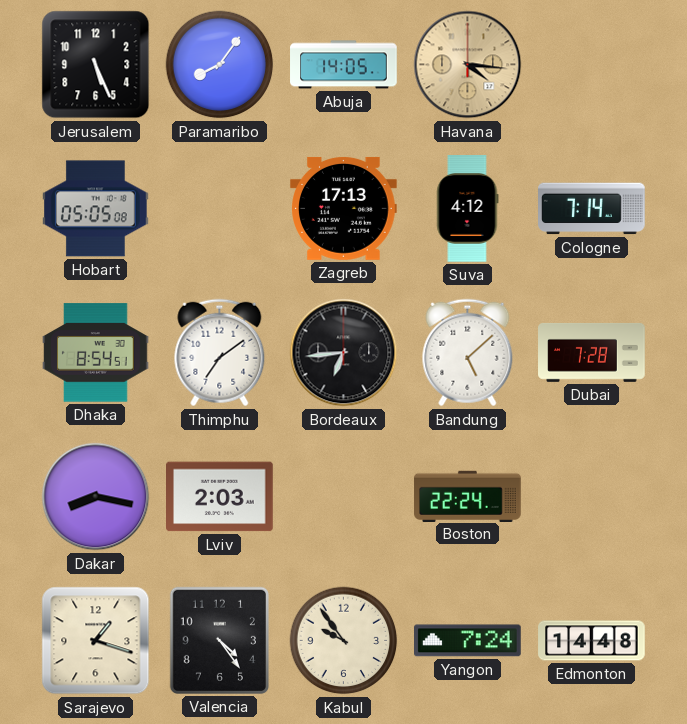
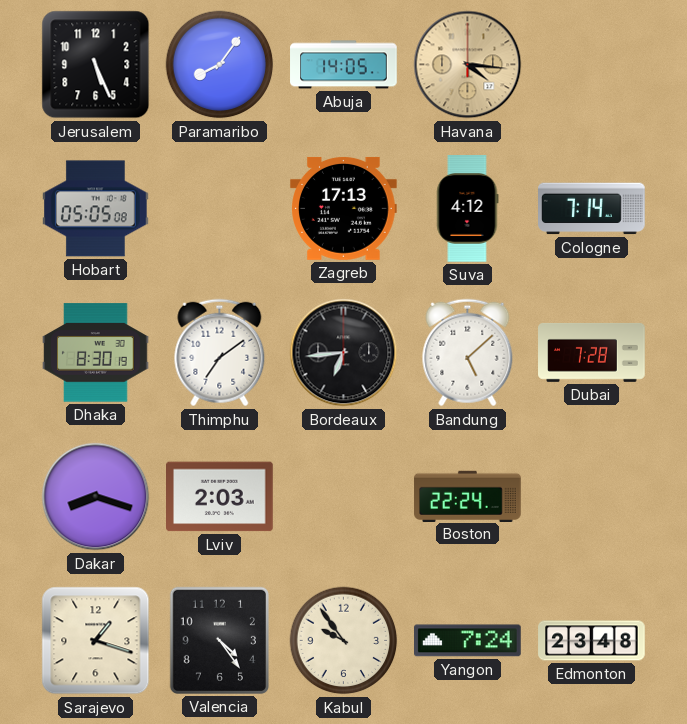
Dhaka: 8:54 -> 8:30
Dakar: 8:17 -> 8:18
Edmonton: 14:48 -> 23:48
